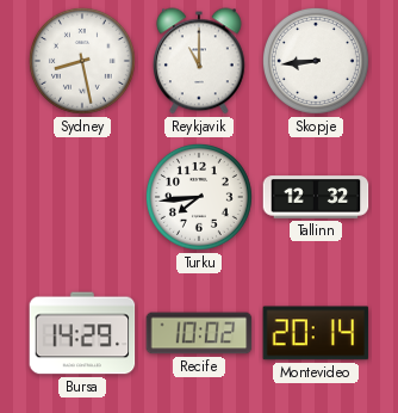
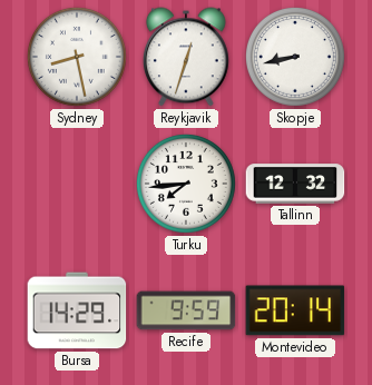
Reykjavik: 11:00 -> 12:33
Skopje: 8:44 -> 8:43
Recife: 10:02 -> 9:59
